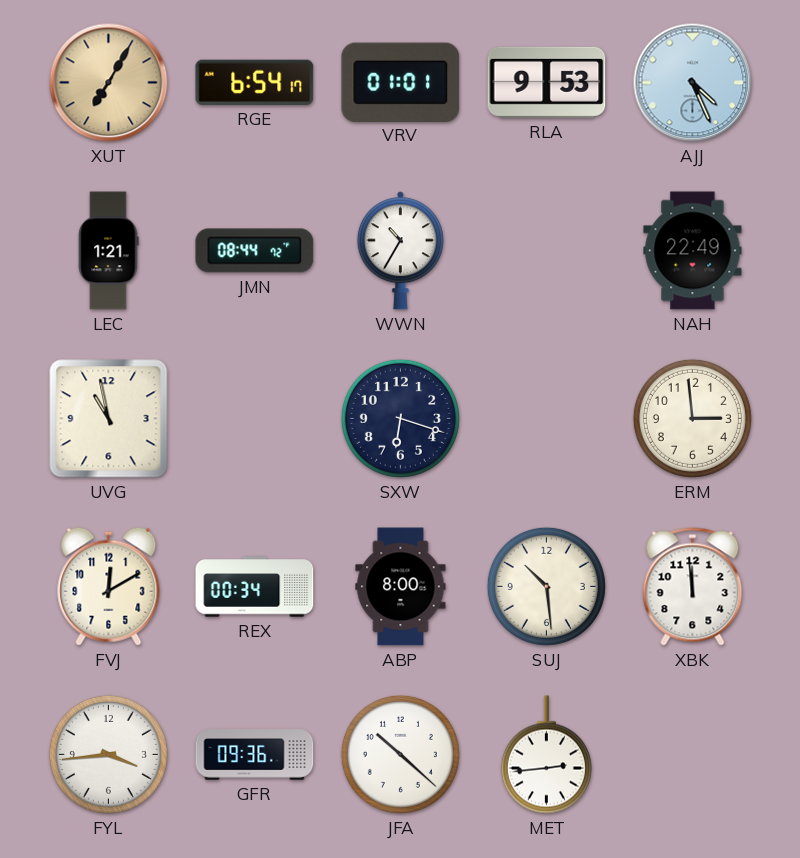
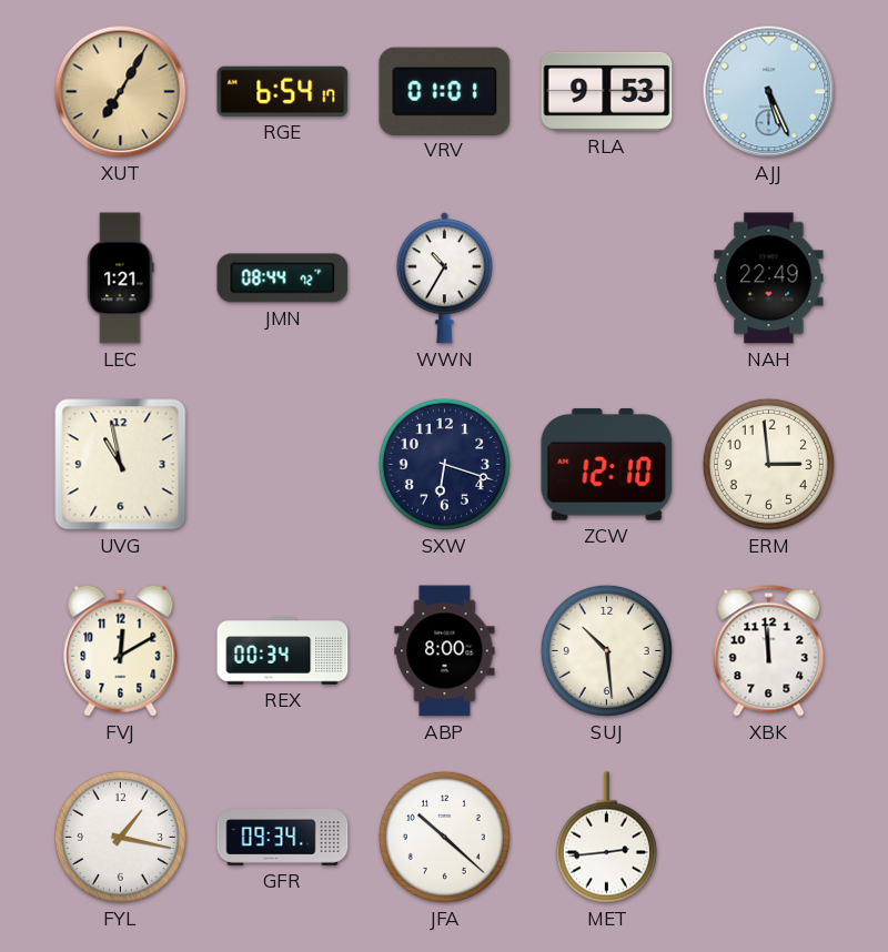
AJJ: 4:26 -> 5:26
ZCW: none -> 12:10
FYL: 3:44 -> 1:17
GFR: 09:36 -> 09:34
